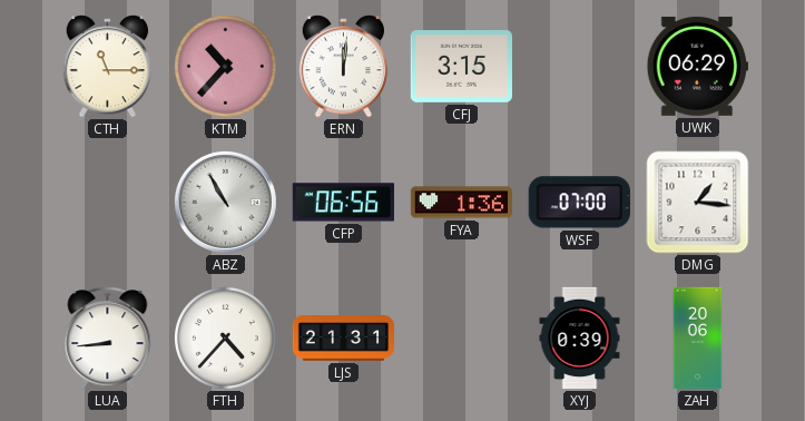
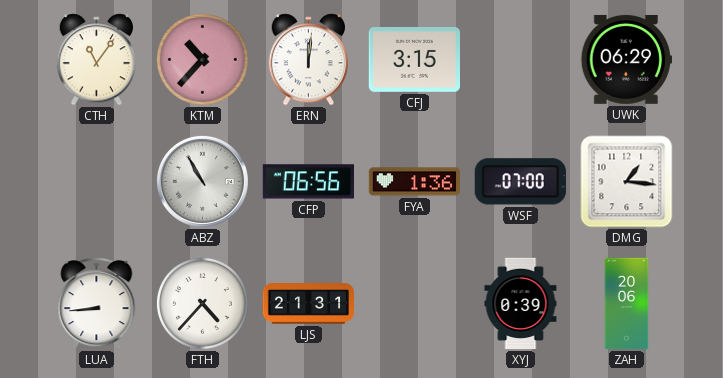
CTH: 11:15 -> 11:06
